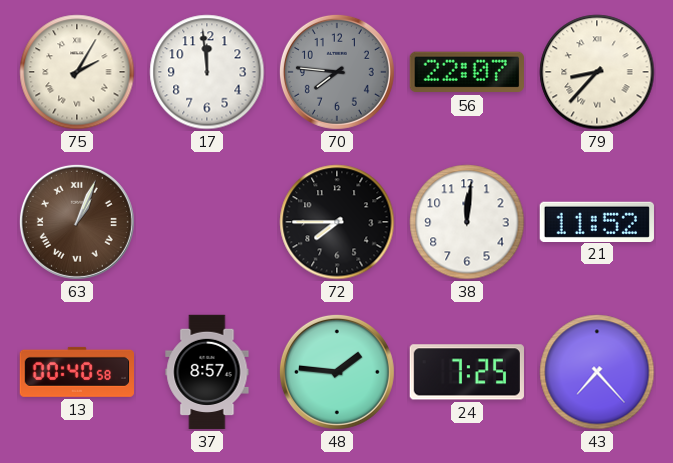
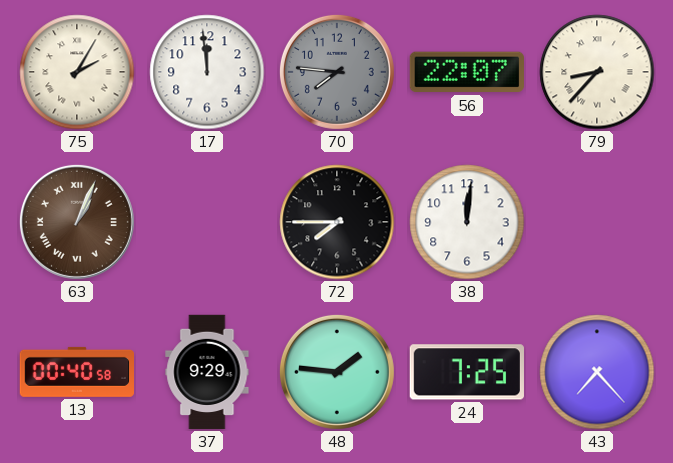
21: 11:52 -> none
37: 8:57 -> 9:29
